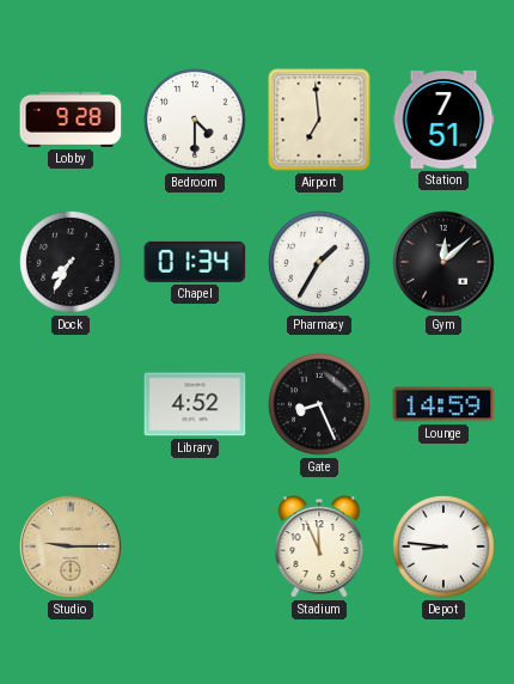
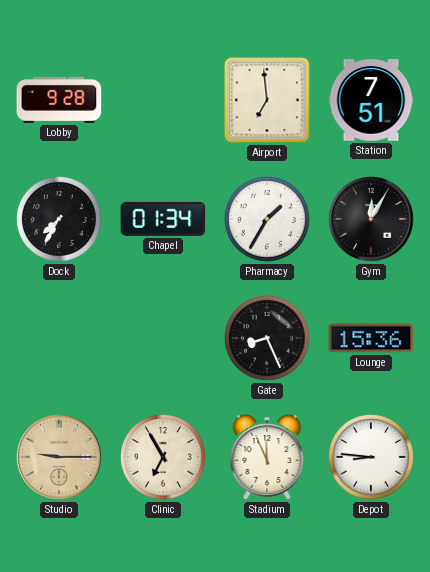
Bedroom: 4:30 -> none
Gym: 12:08 -> 12:05
Library: 4:52 -> none
Lounge: 14:59 -> 15:36
Clinic: none -> 6:55
